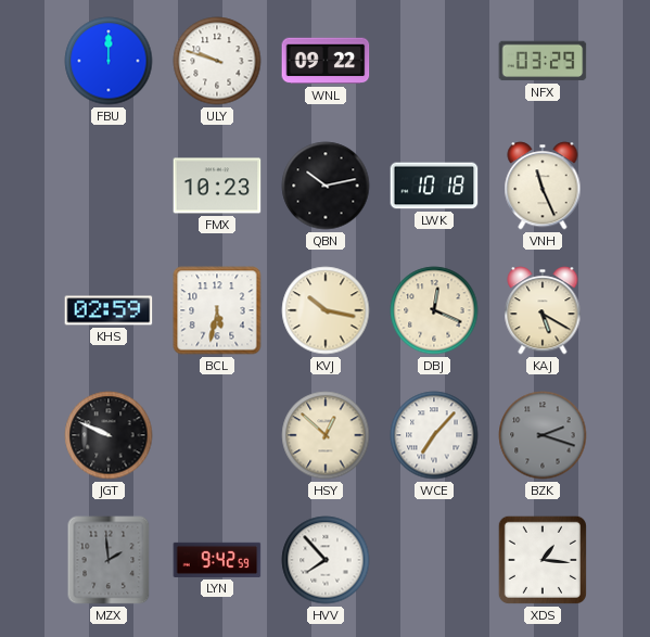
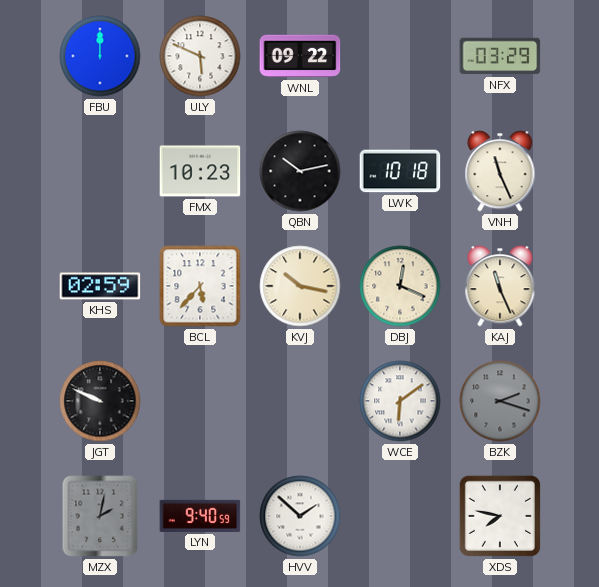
ULY: 9:48 -> 5:49
BCL: 5:32 -> 5:37
KAJ: 5:20 -> 11:26
HSY: 12:52 -> none
WCE: 7:07 -> 6:09
MZX: 1:59 -> 2:02
LYN: 9:42 -> 9:40
HVV: 7:53 -> 1:52
XDS: 1:16 -> 7:47
